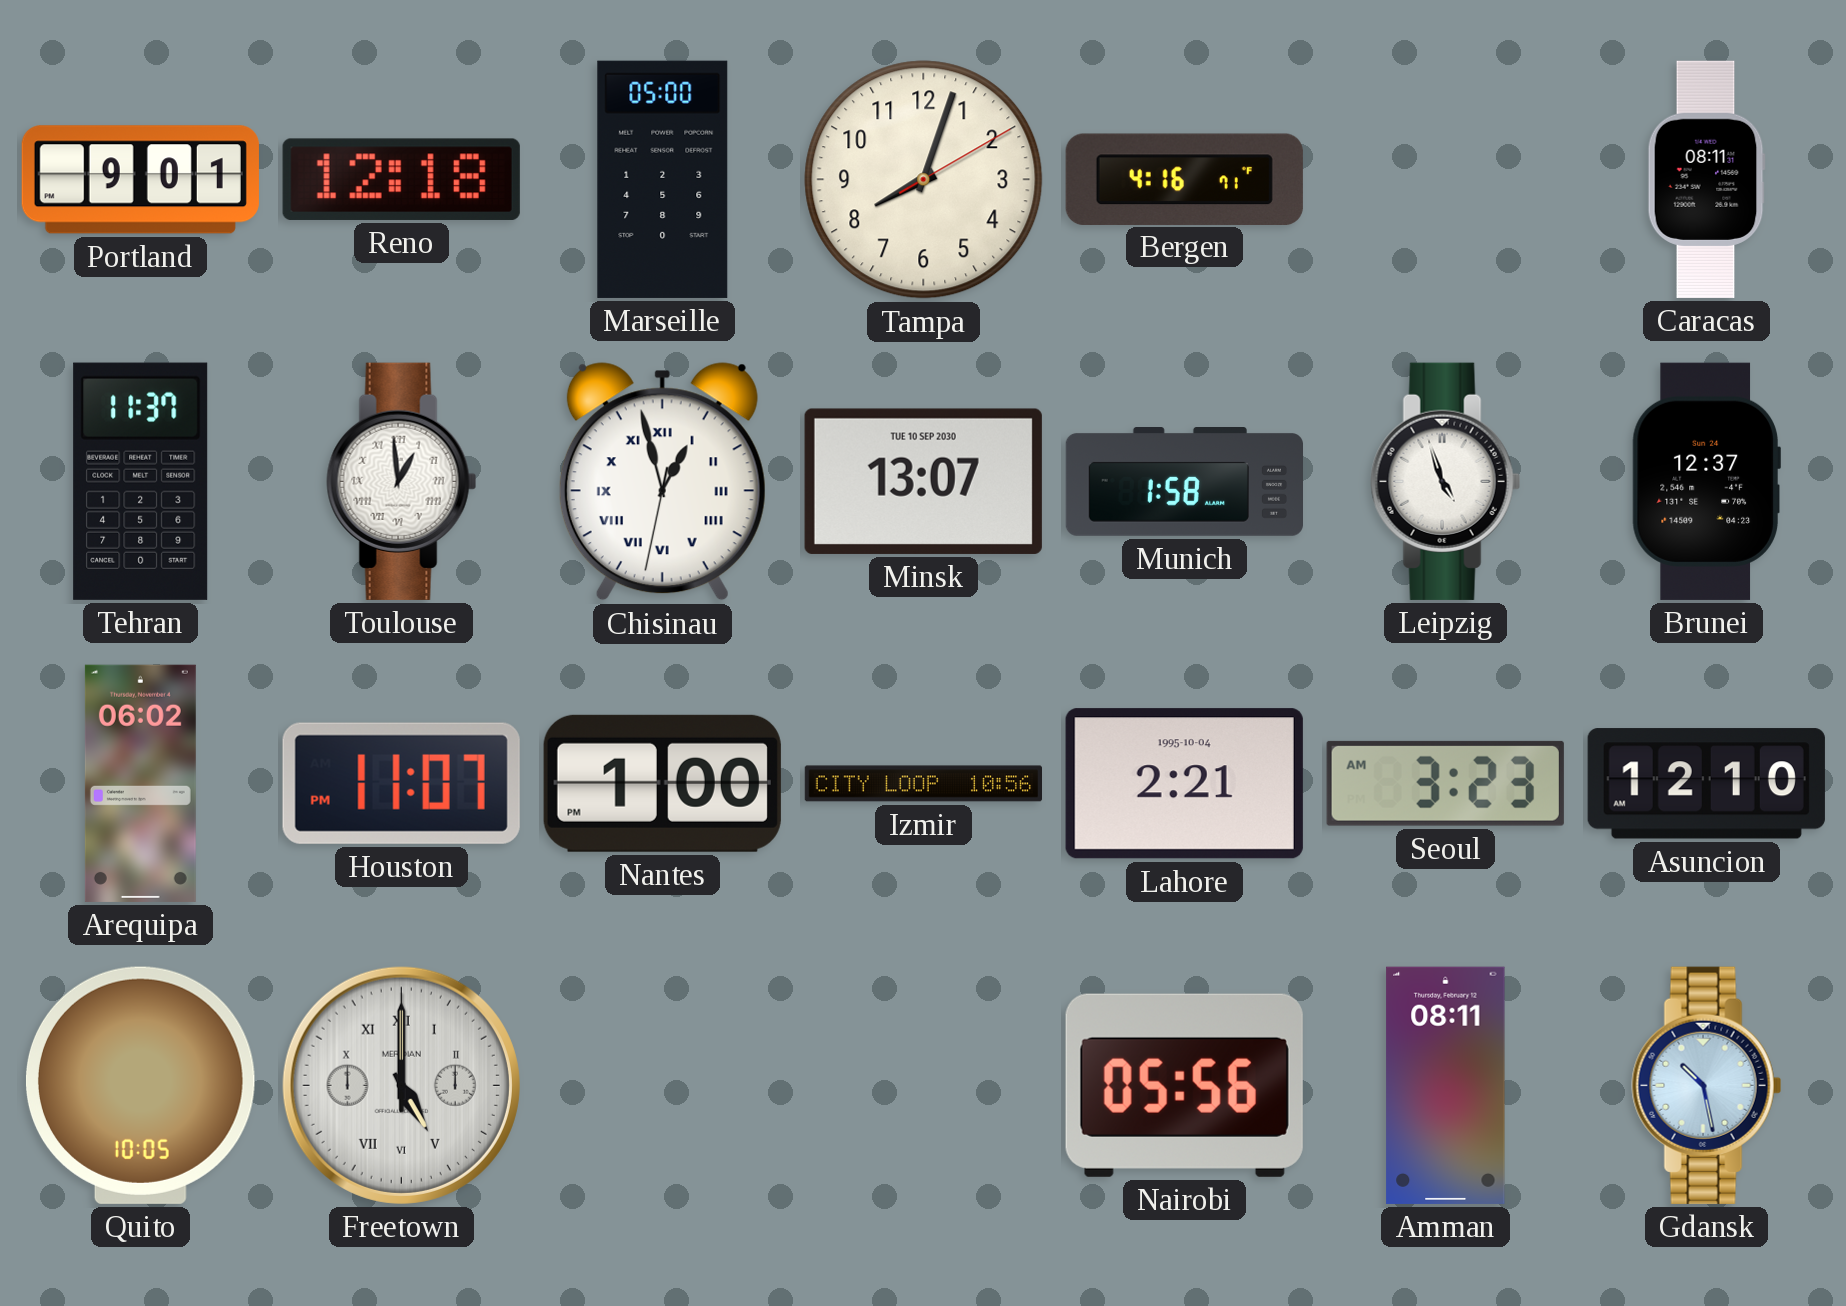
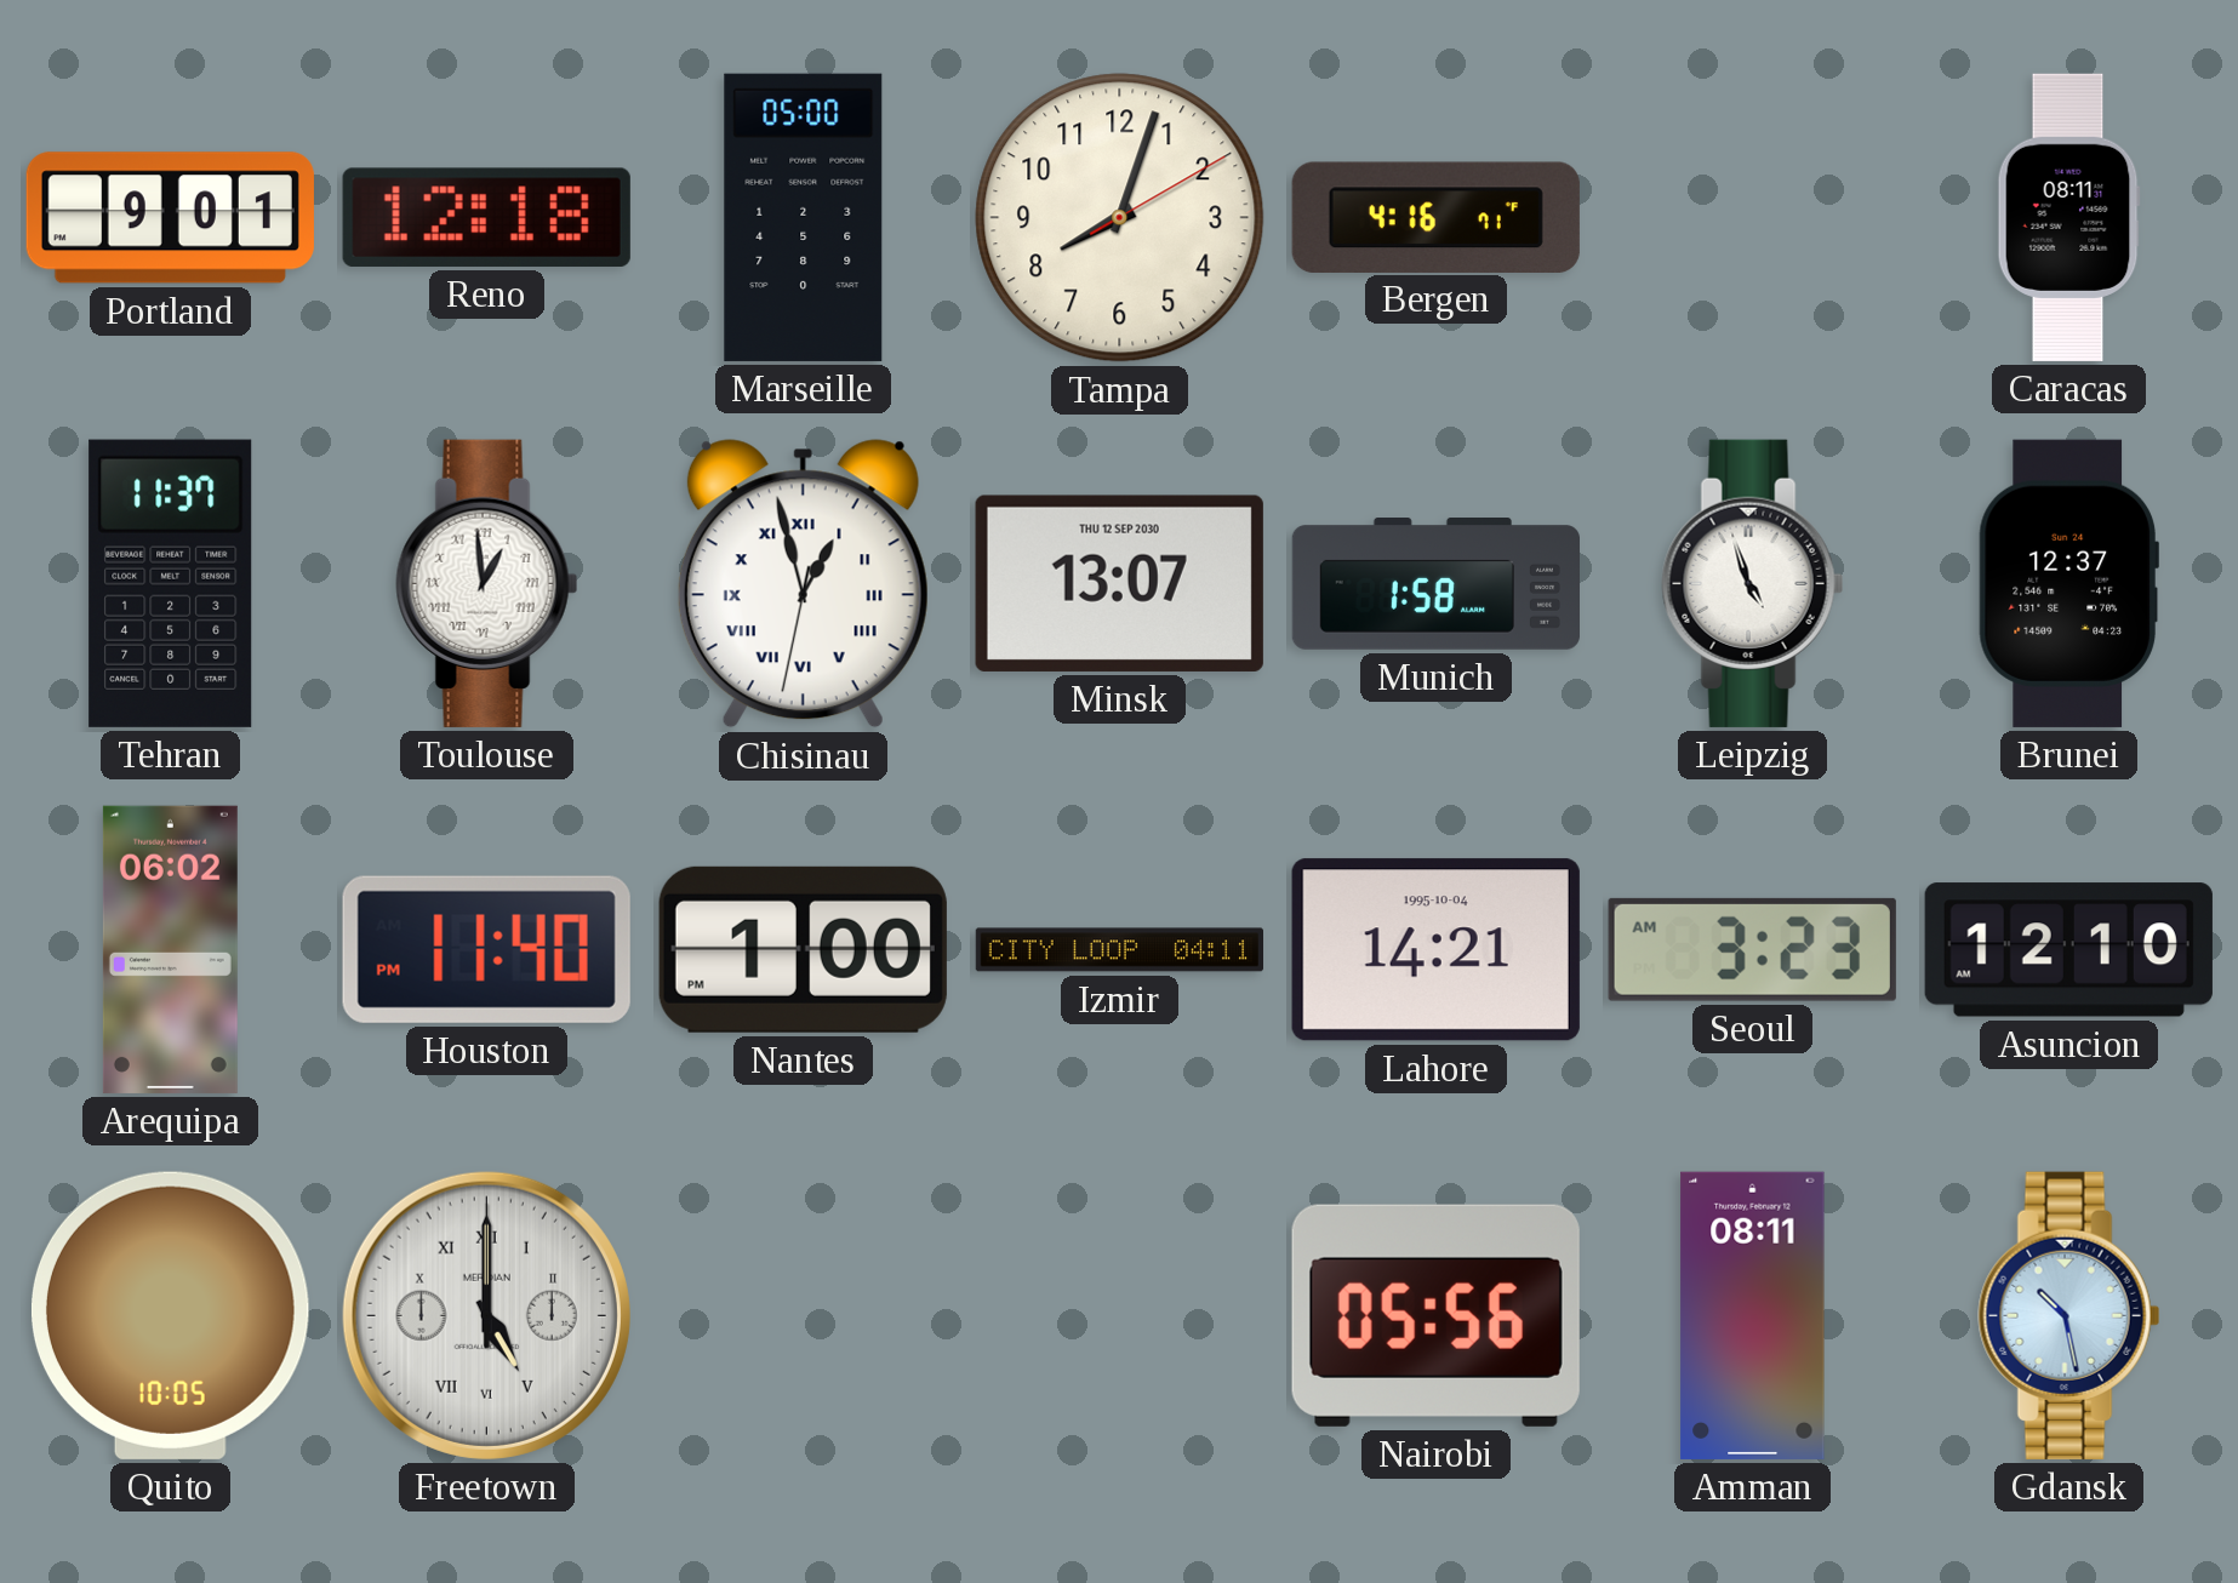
Minsk date: TUE 10 SEP 2030 -> THU 12 SEP 2030
Houston: 11:07 -> 11:40
Izmir: 10:56 -> 04:11
Lahore: 2:21 -> 14:21
